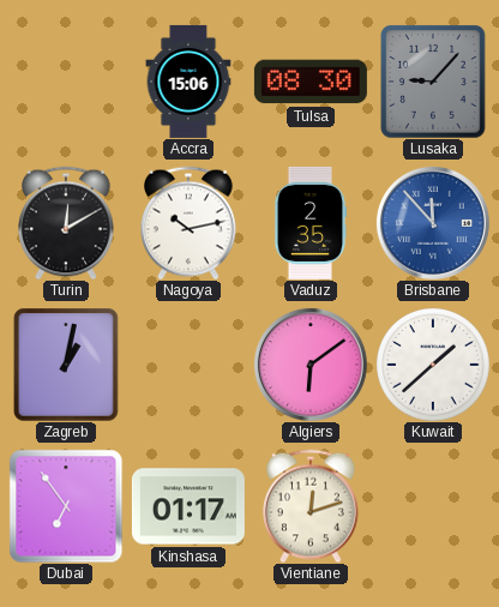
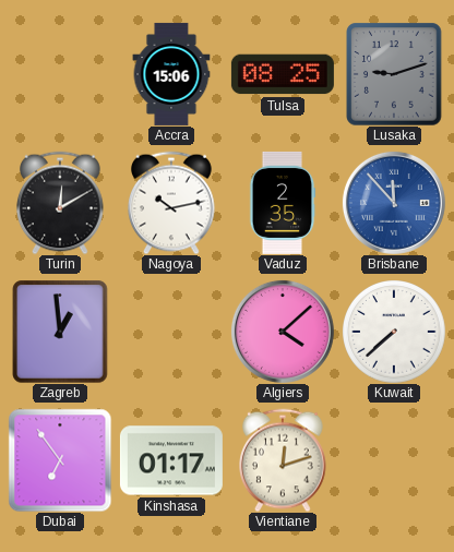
Tulsa: 08:30 -> 08:25
Lusaka: 9:07 -> 9:12
Zagreb: 1:02 -> 12:59
Algiers: 6:09 -> 4:08
Kuwait: 1:38 -> 7:38
